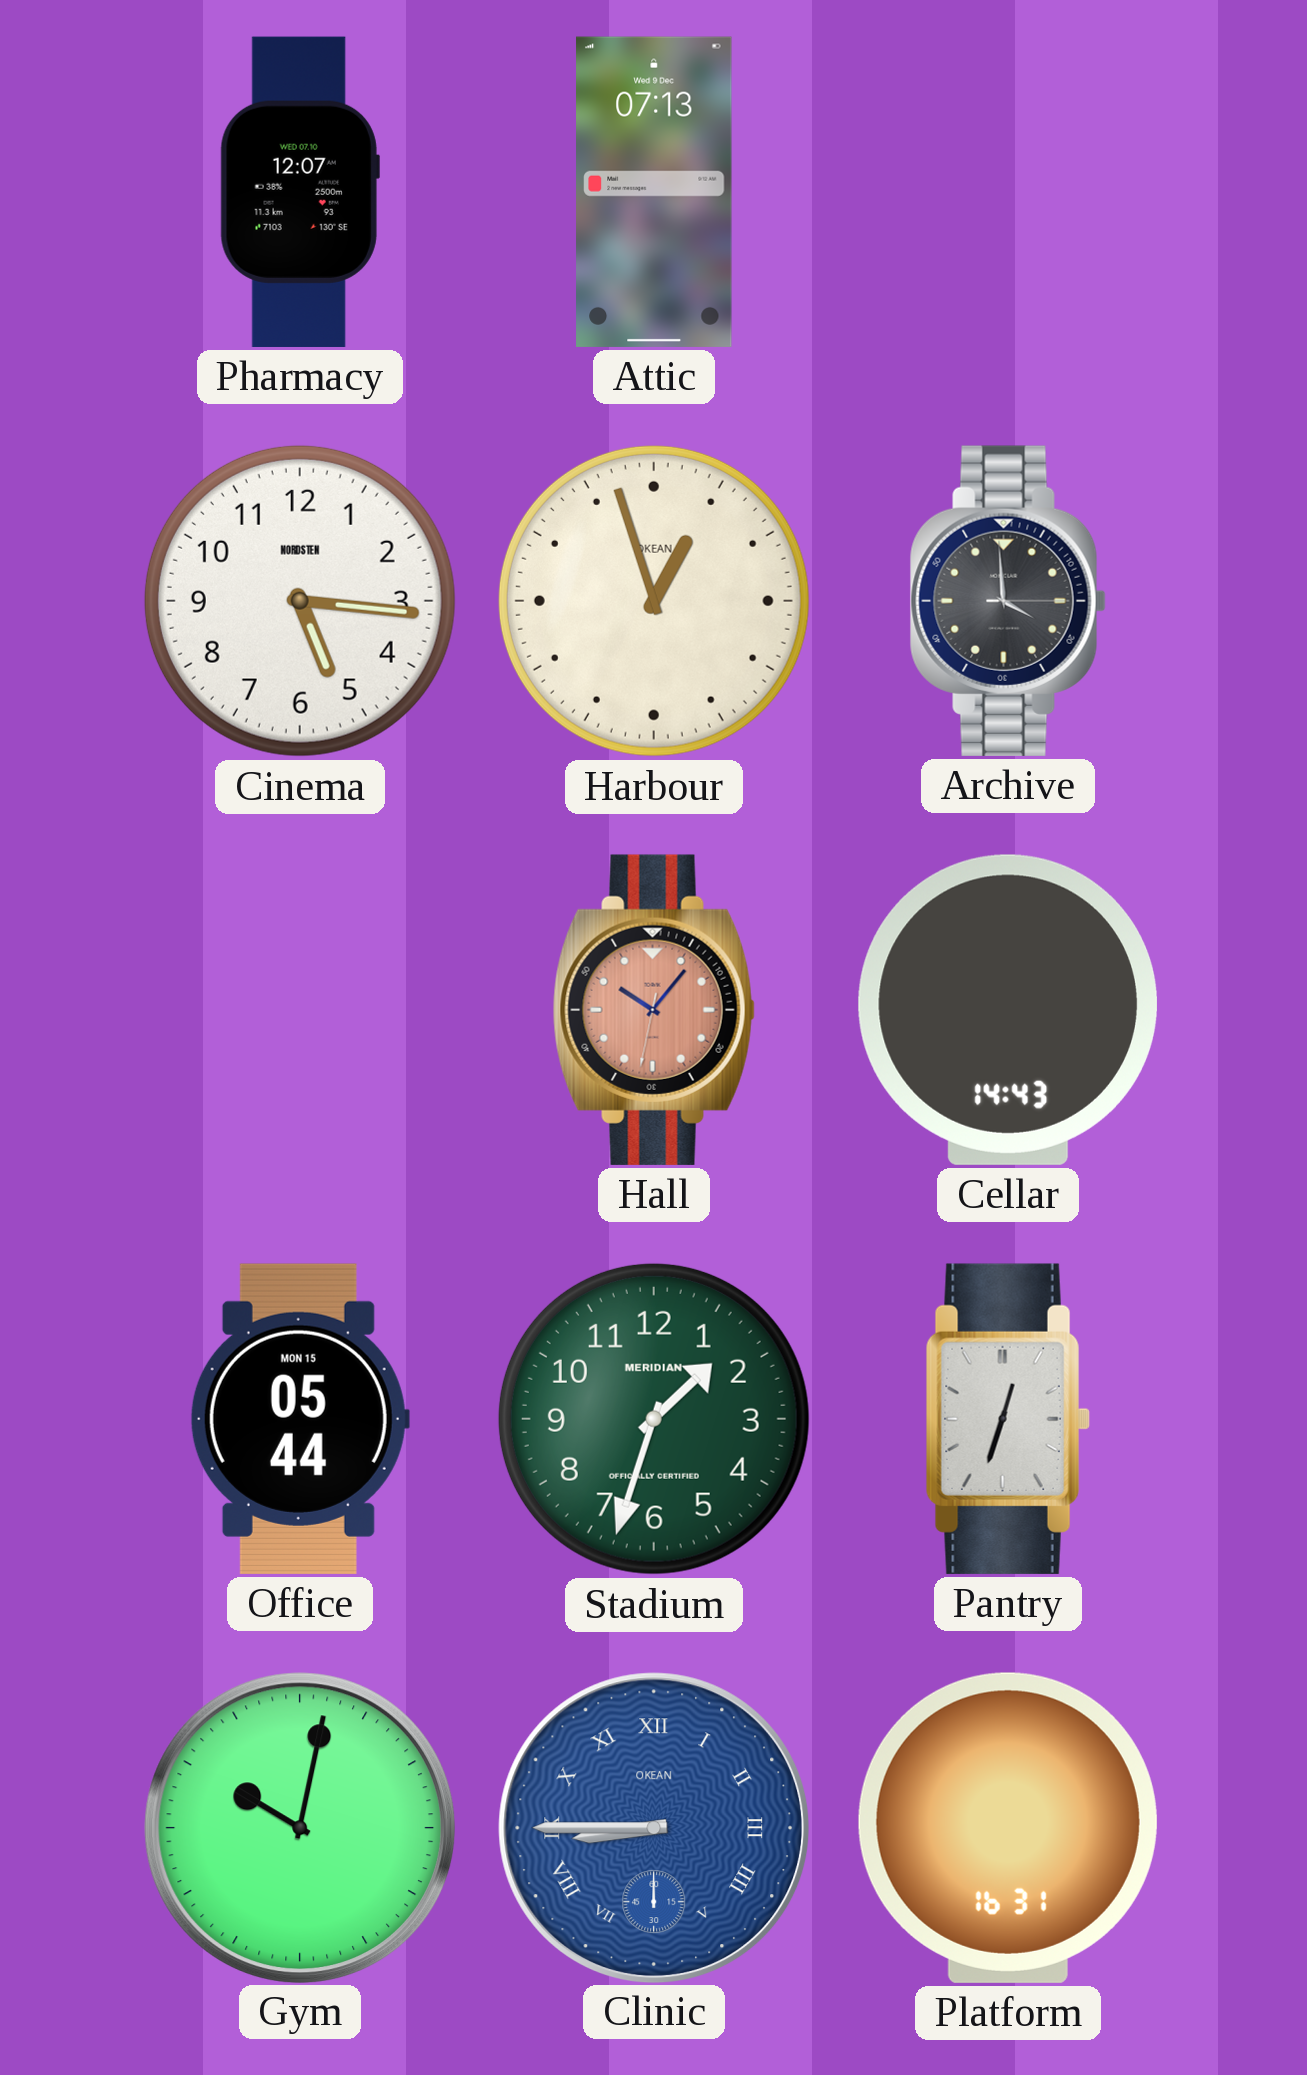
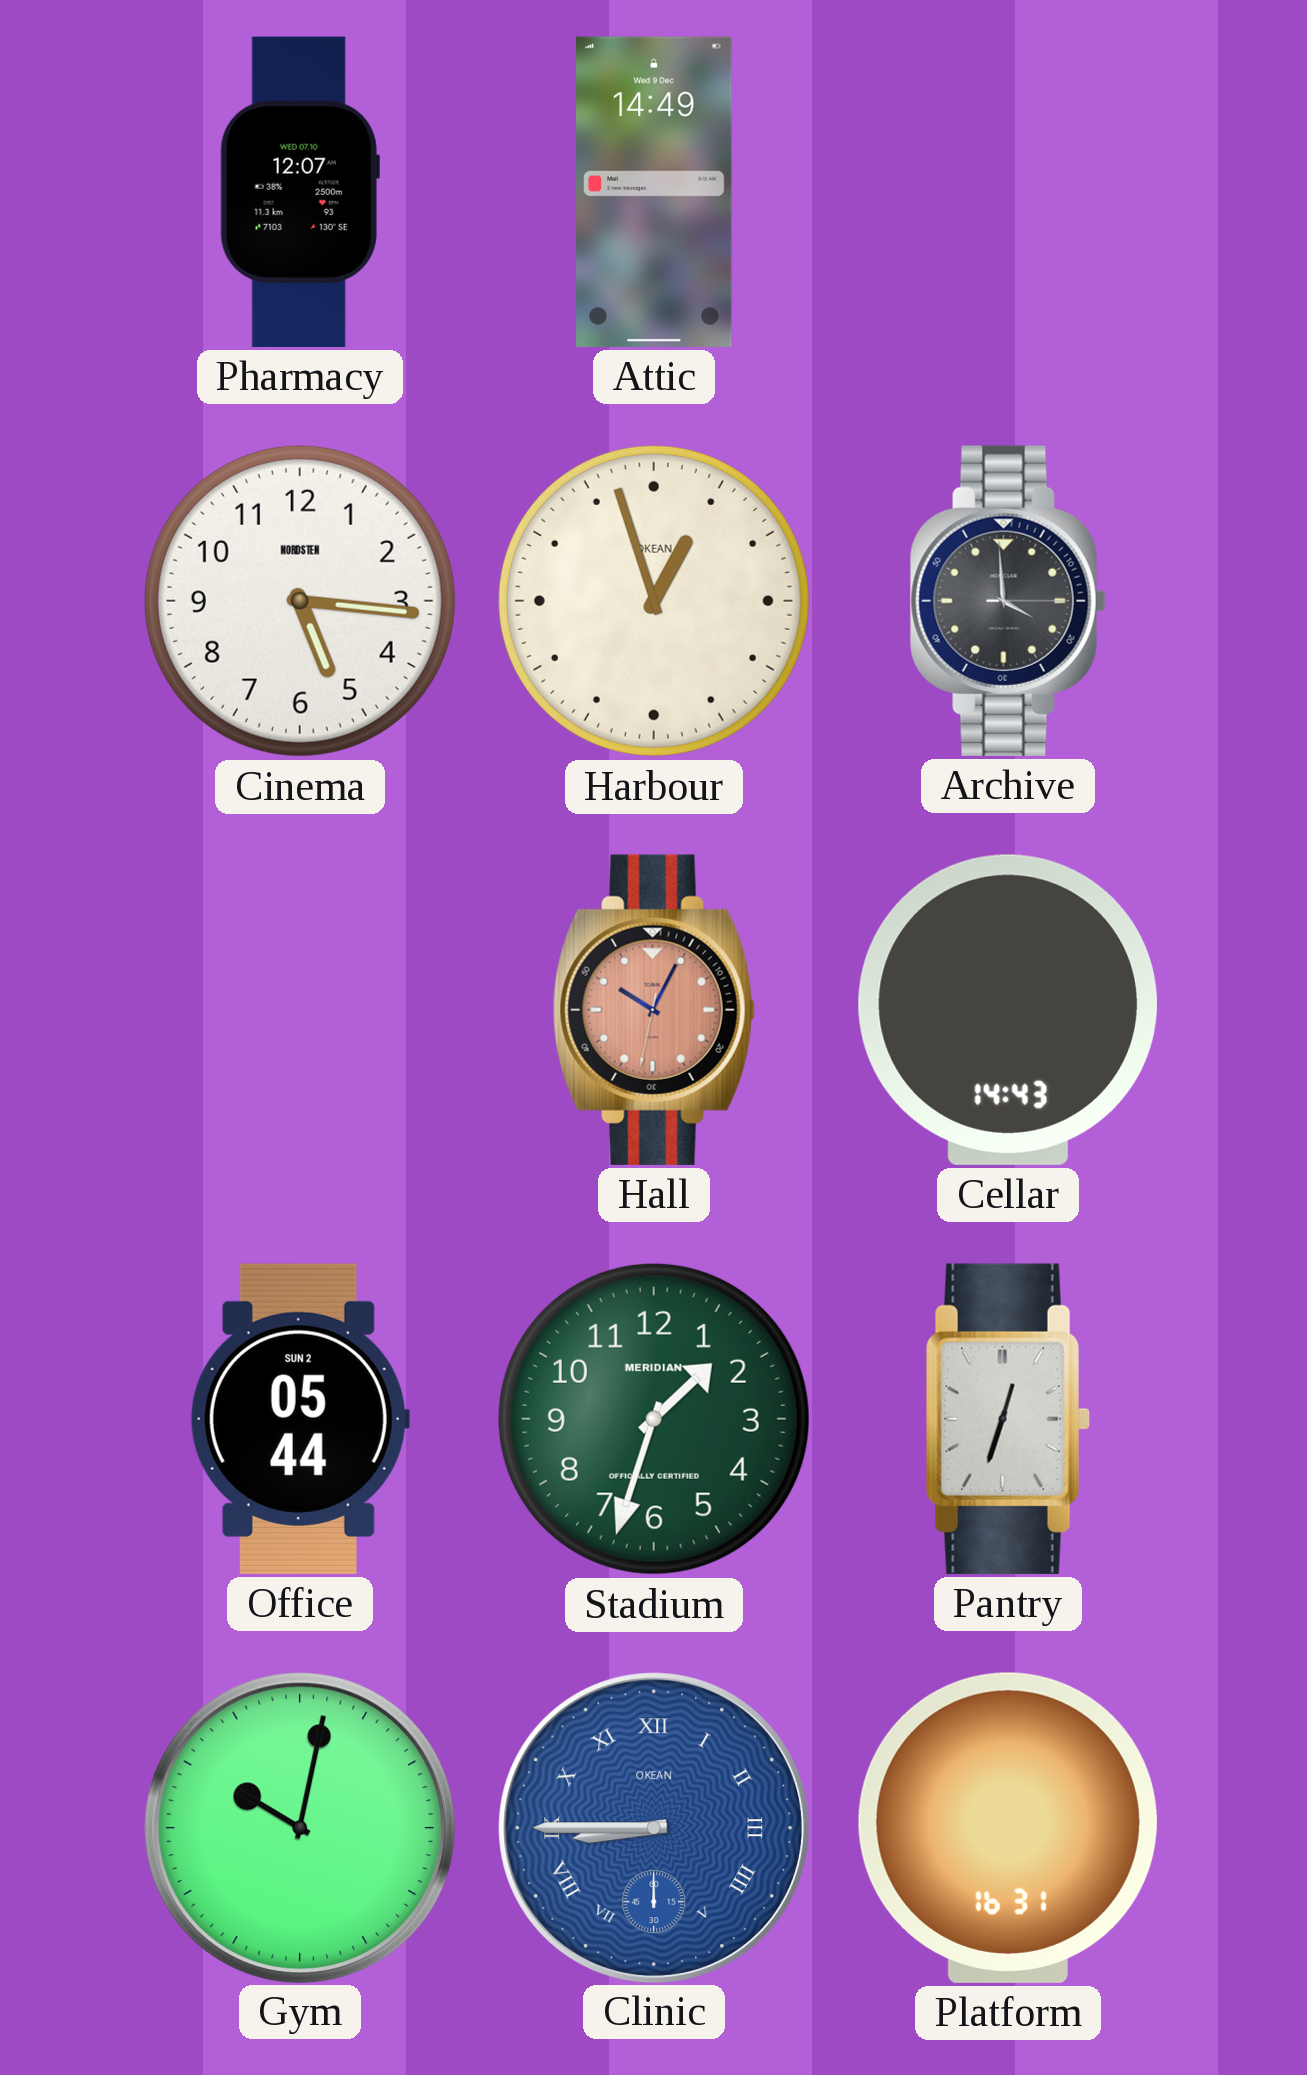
Attic: 07:13 -> 14:49
Hall: 10:06 -> 10:04
Office date: MON 15 -> SUN 2
